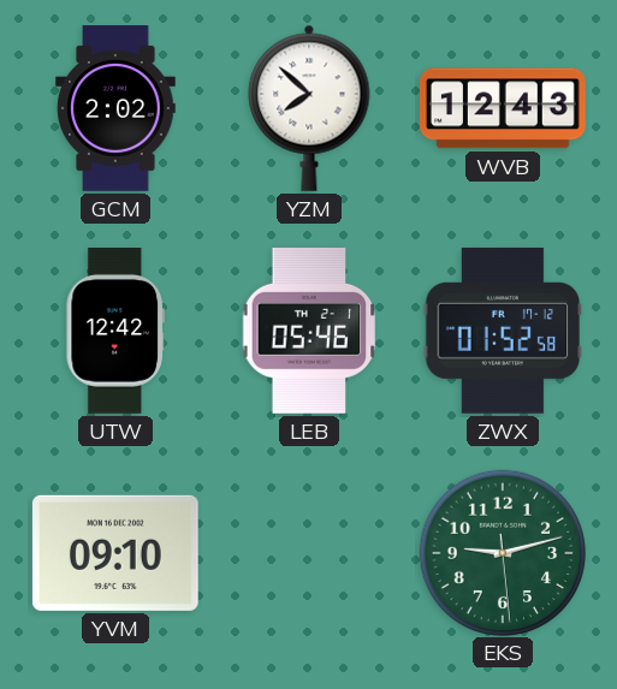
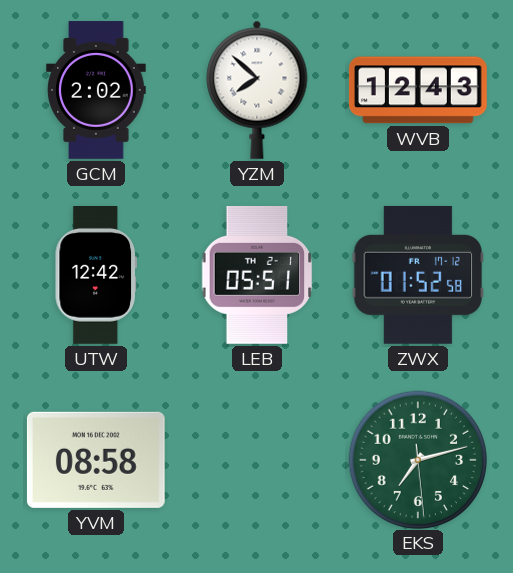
LEB: 05:46 -> 05:51
YVM: 09:10 -> 08:58
EKS: 9:12 -> 7:12
